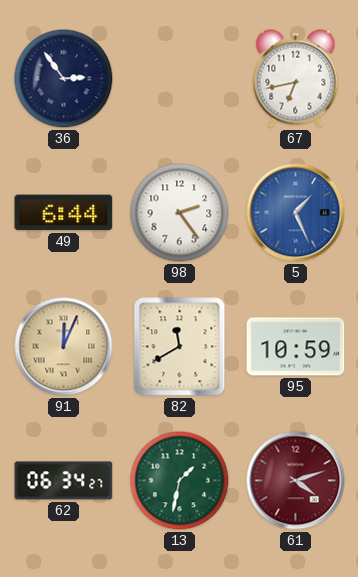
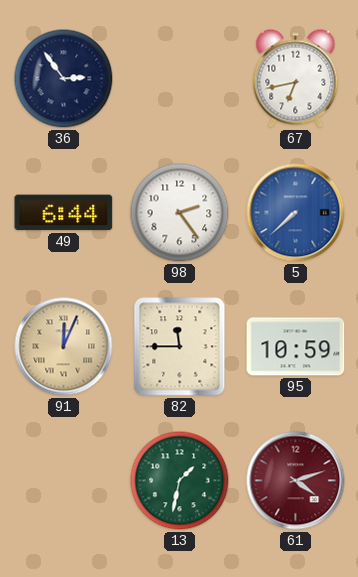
5: 1:26 -> 7:38
82: 11:40 -> 11:45
62: 06:34 -> none
